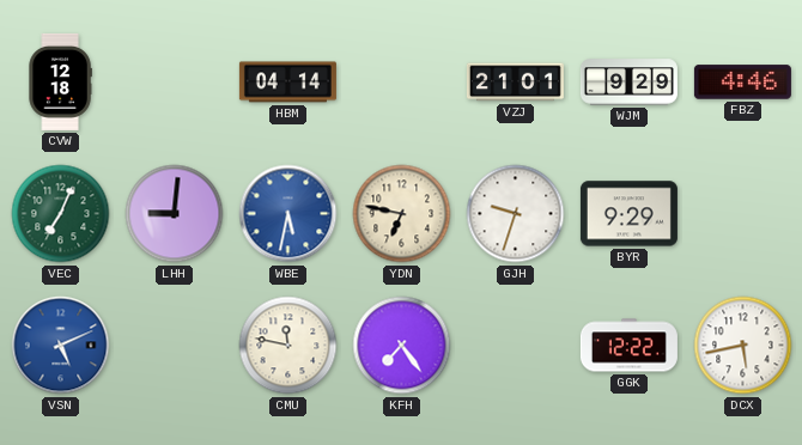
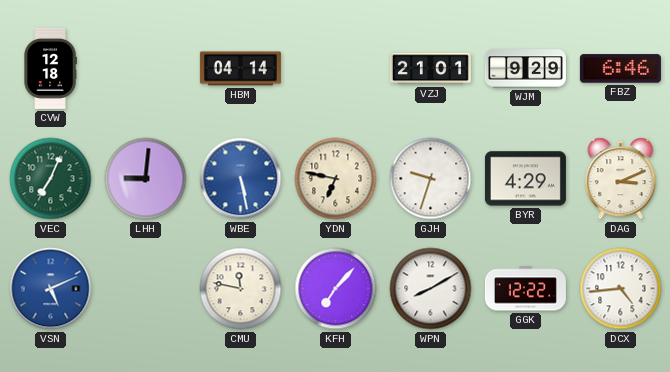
FBZ: 4:46 -> 6:46
WBE: 5:32 -> 5:28
BYR: 9:29 -> 4:29
DAG: none -> 3:11
KFH: 7:24 -> 7:07
WPN: none -> 8:10
DCX: 5:43 -> 4:44
